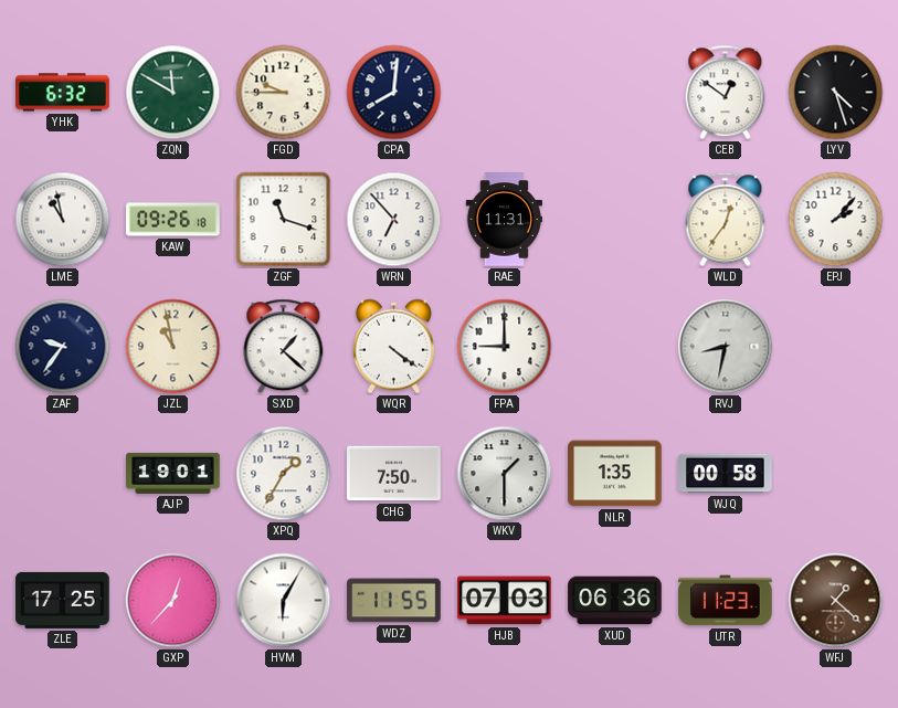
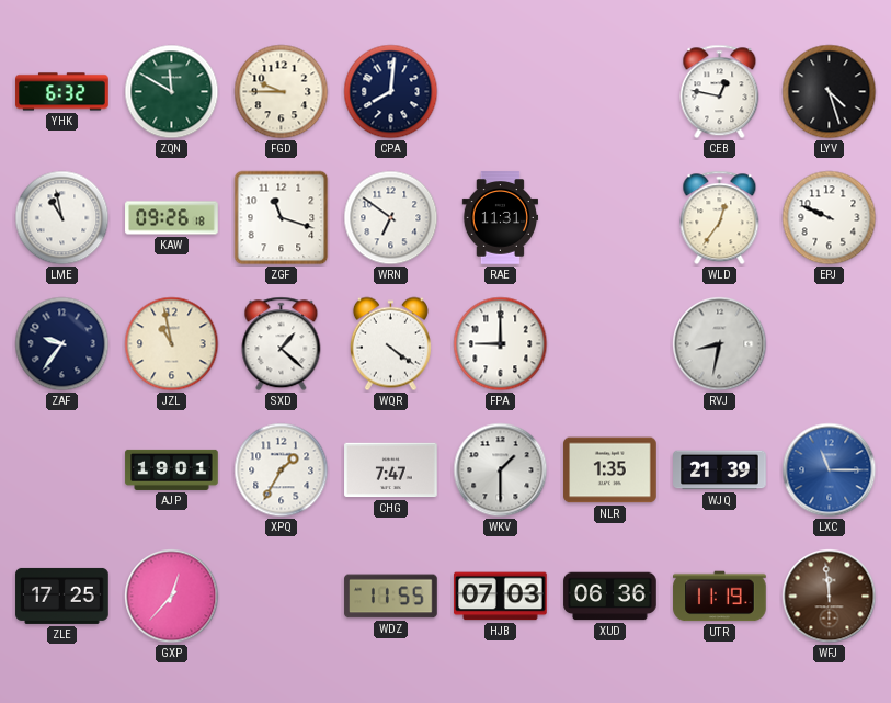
CEB: 12:51 -> 12:47
WRN: 6:53 -> 6:51
EPJ: 2:07 -> 9:49
CHG: 7:50 -> 7:47
WJQ: 00:58 -> 21:39
LXC: none -> 11:15
HVM: 6:05 -> none
UTR: 11:23 -> 11:19
WFJ: 1:22 -> 11:59
